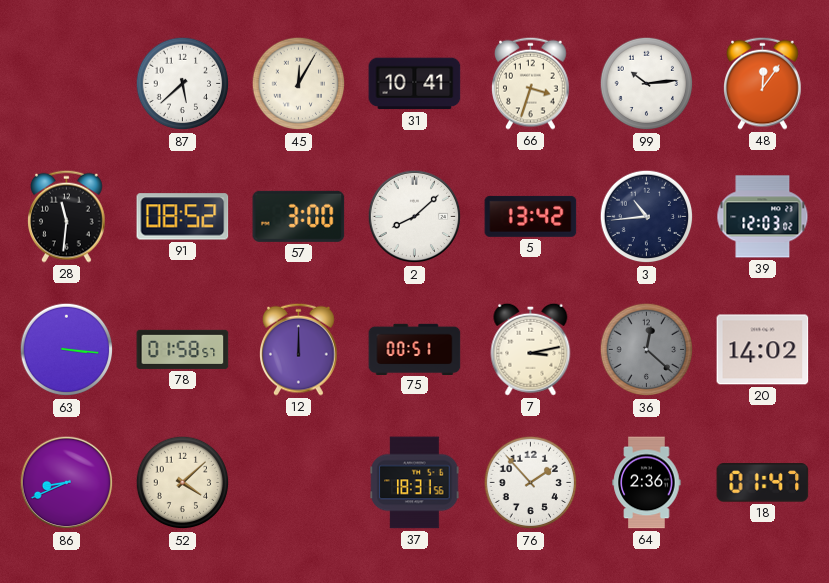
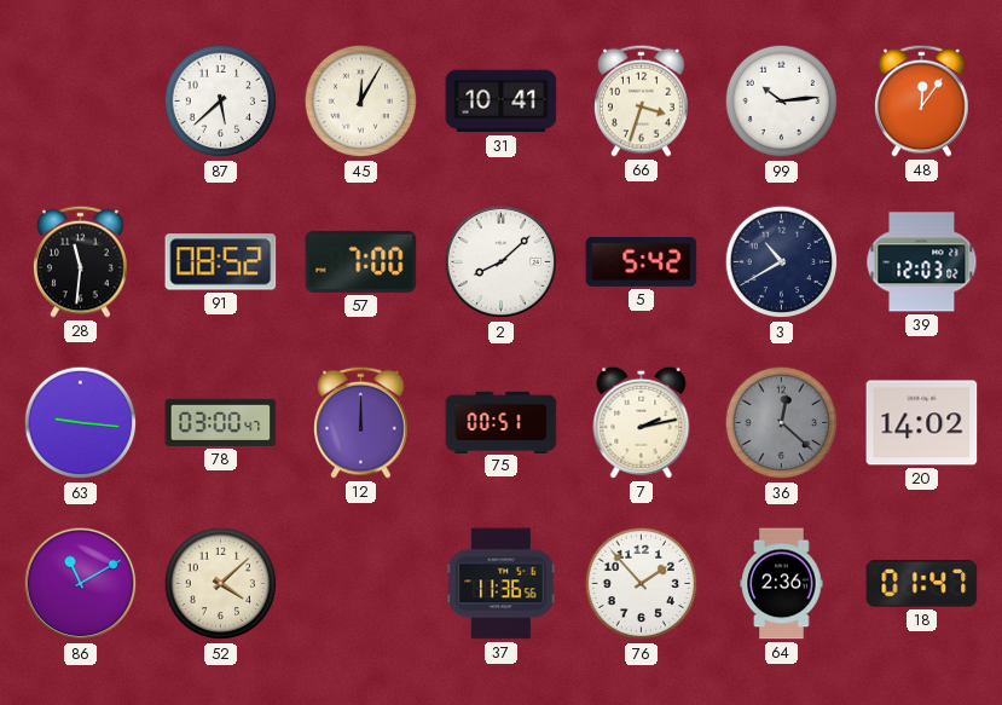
57: 3:00 -> 7:00
5: 13:42 -> 5:42
3: 10:44 -> 10:40
63: 3:16 -> 9:16
78: 01:58 -> 03:00
7: 3:13 -> 2:13
86: 8:41 -> 11:10
37: 18:31 -> 11:36
